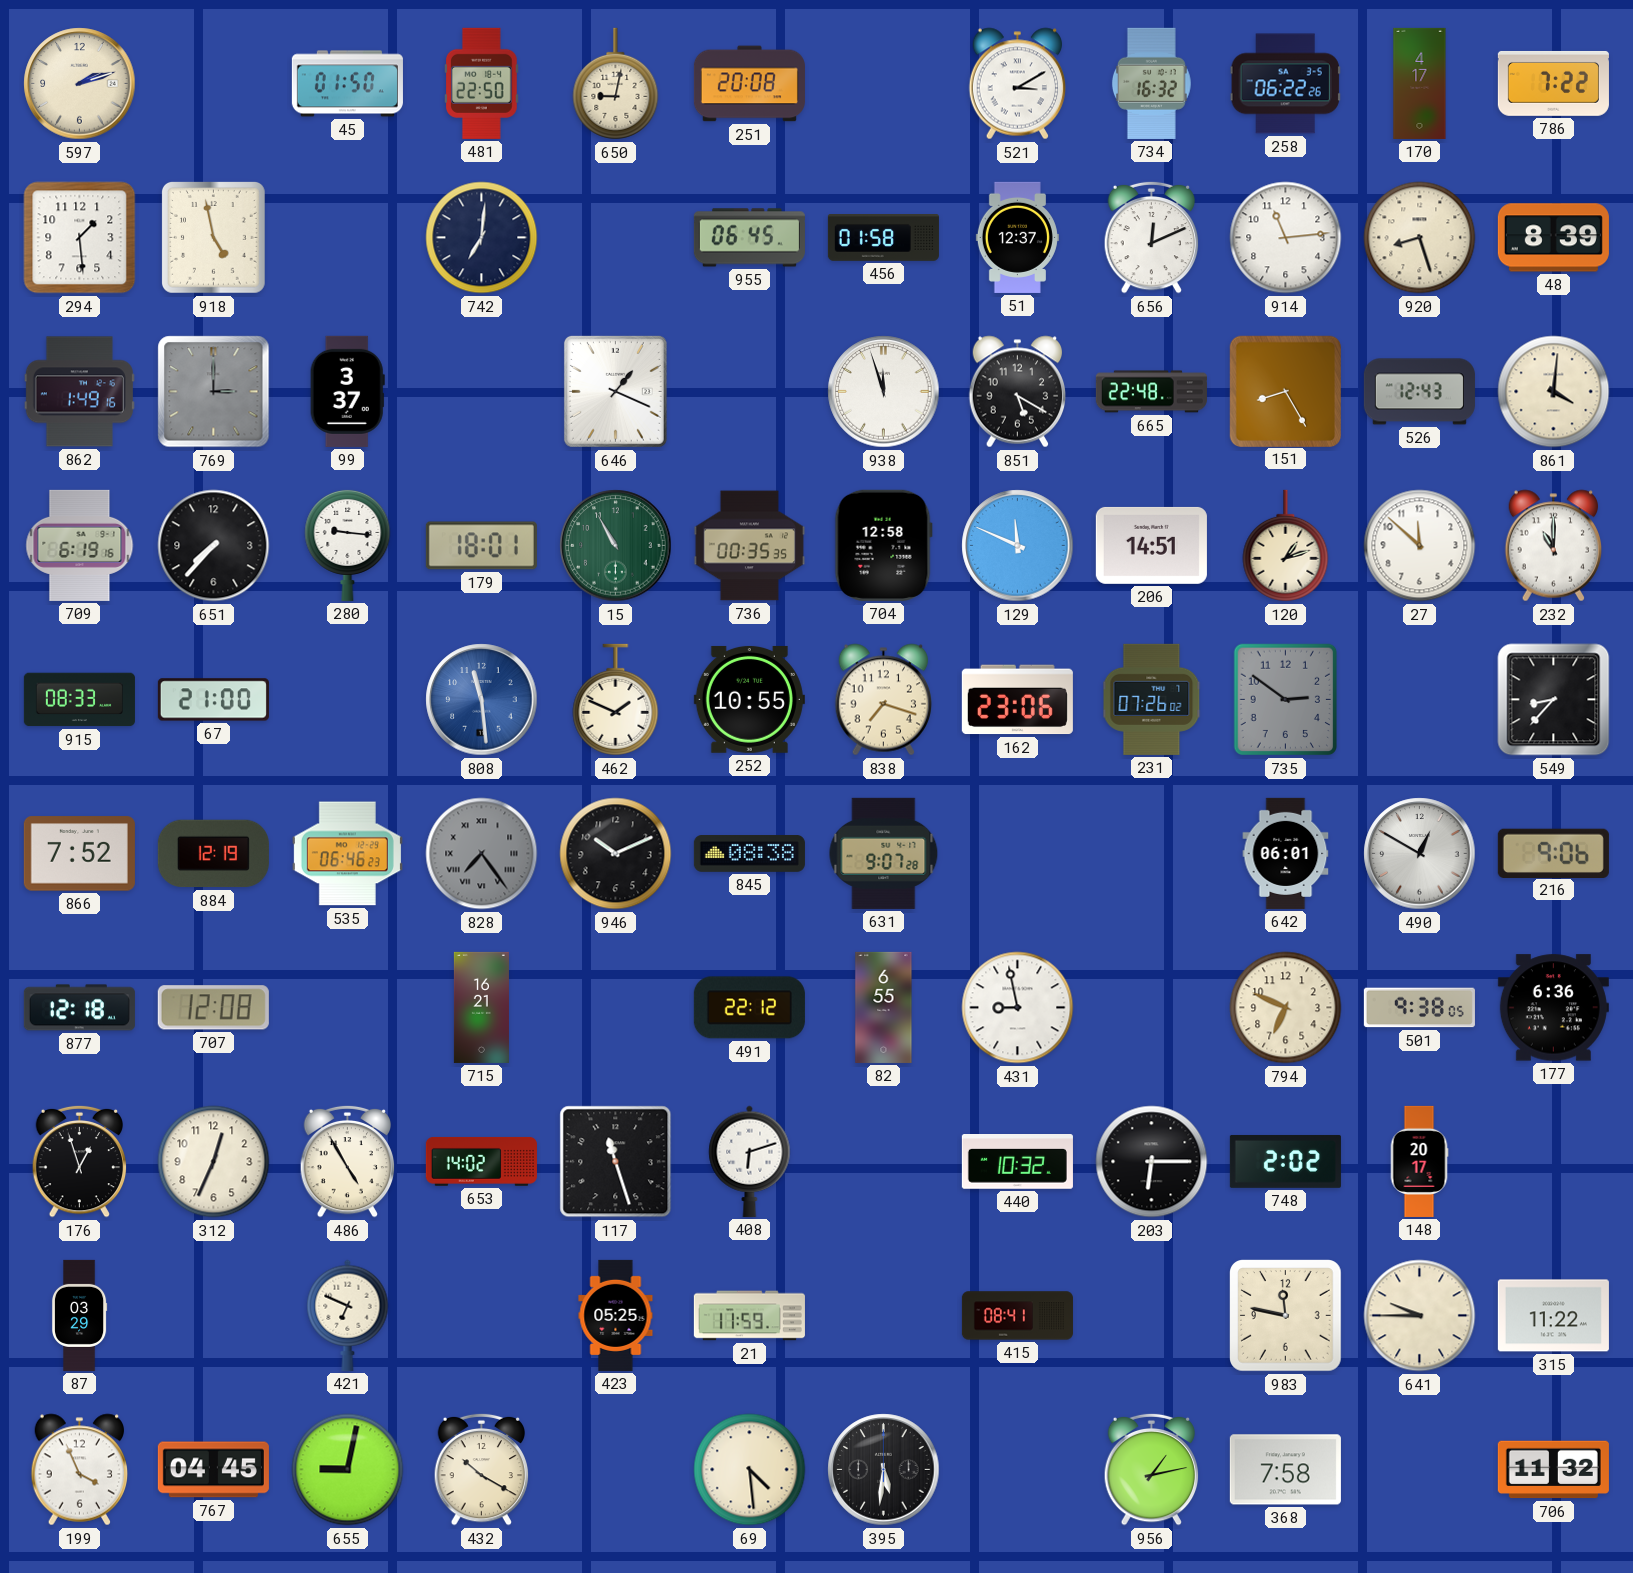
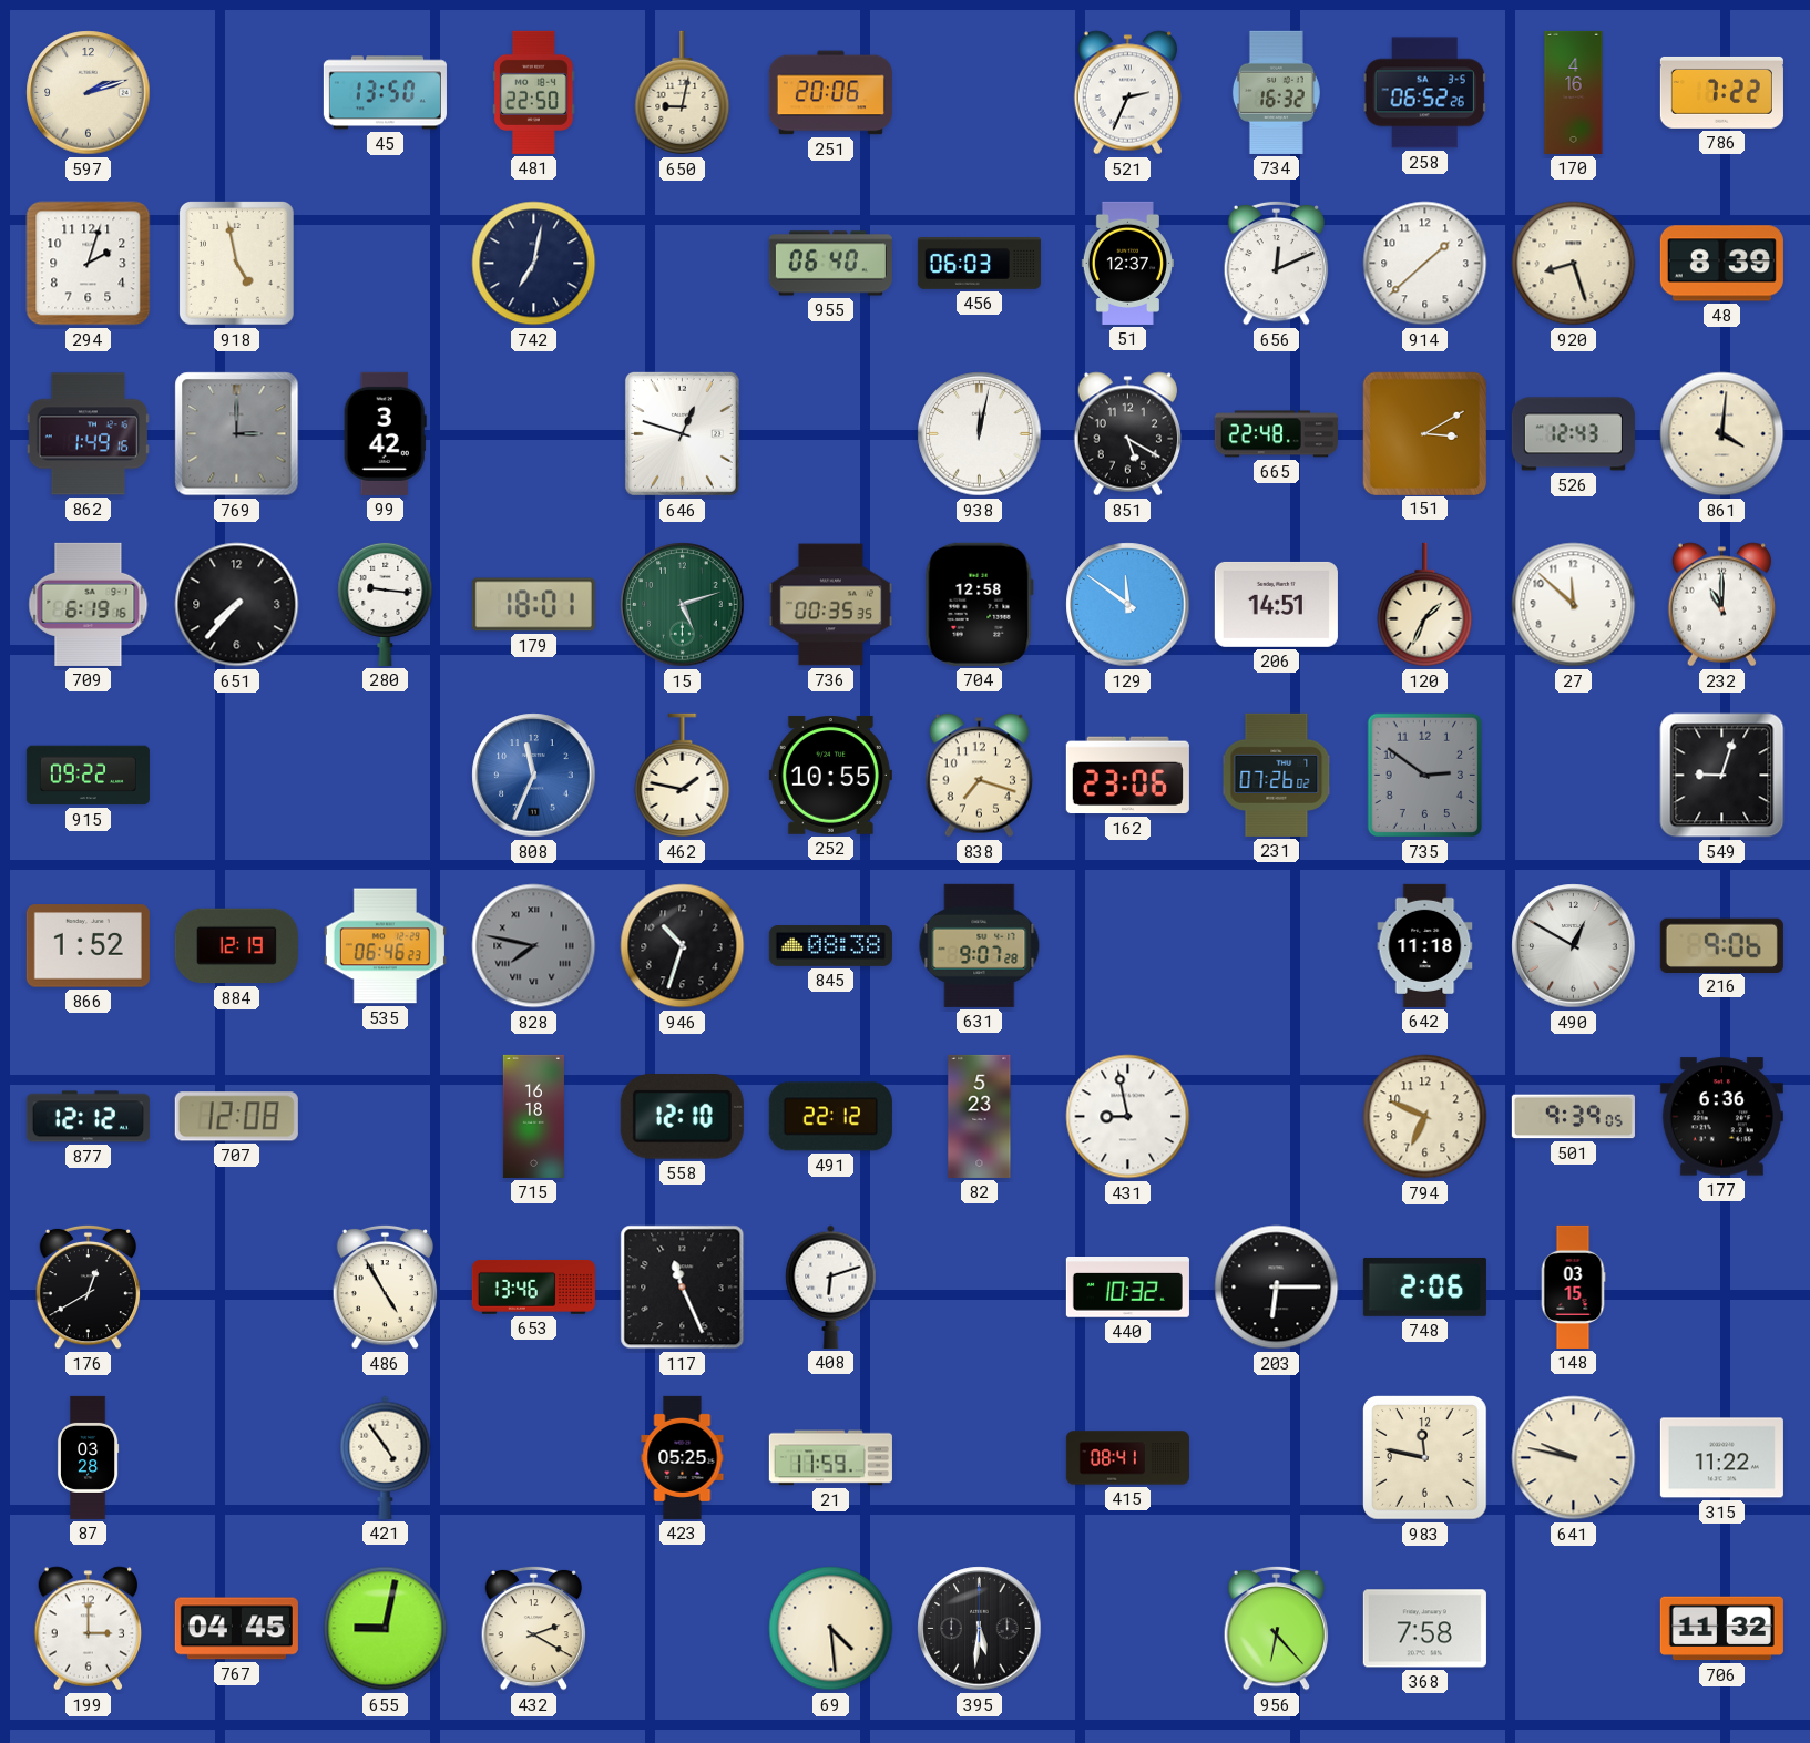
45: 01:50 -> 13:50
251: 20:08 -> 20:06
521: 3:10 -> 2:34
258: 06:22 -> 06:52
170: 4:17 -> 4:16
294: 1:29 -> 2:03
742: 7:01 -> 7:02
955: 06:45 -> 06:40
456: 01:58 -> 06:03
914: 11:14 -> 1:38
99: 3:37 -> 3:42
646: 1:19 -> 12:48
938: 11:57 -> 12:02
151: 8:25 -> 3:10
15: 10:55 -> 5:12
129: 11:49 -> 11:51
120: 1:12 -> 1:34
915: 08:33 -> 09:22
67: 21:00 -> none
808: 11:29 -> 11:34
462: 1:49 -> 1:47
549: 8:37 -> 9:03
866: 7:52 -> 1:52
828: 7:24 -> 7:47
946: 10:11 -> 10:33
642: 06:01 -> 11:18
877: 12:18 -> 12:12
715: 16:21 -> 16:18
558: none -> 12:10
82: 6:55 -> 5:23
501: 9:38 -> 9:39
176: 12:57 -> 12:40
312: 12:34 -> none
653: 14:02 -> 13:46
117: 11:27 -> 11:26
748: 2:02 -> 2:06
148: 20:17 -> 03:15
87: 03:29 -> 03:28
421: 6:49 -> 4:54
641: 9:45 -> 9:47
199: 3:56 -> 3:00
432: 10:20 -> 2:20
956: 1:13 -> 6:23
